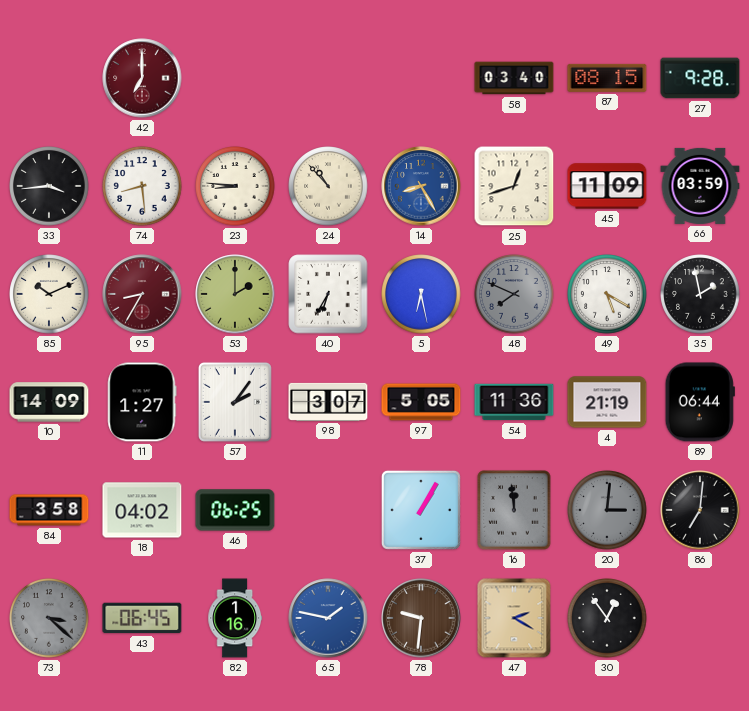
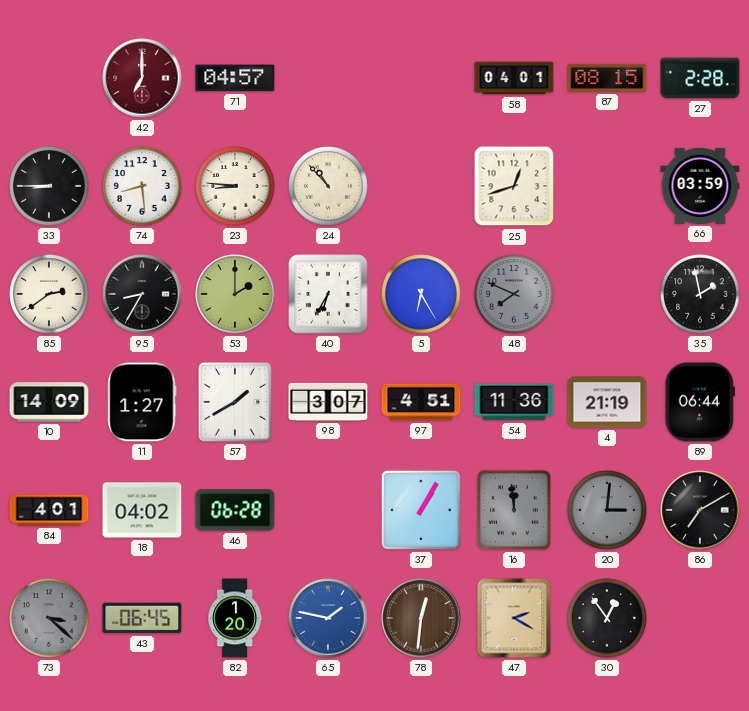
71: none -> 04:57
58: 03:40 -> 04:01
27: 9:28 -> 2:28
33: 3:44 -> 8:45
14: 8:25 -> none
45: 11:09 -> none
85: 10:11 -> 2:39
95 dial: burgundy -> black
5: 6:28 -> 6:25
49: 5:20 -> none
57: 2:06 -> 1:40
97: 5:05 -> 4:51
84: 3:58 -> 4:01
46: 06:25 -> 06:28
86: 7:01 -> 7:10
82: 1:16 -> 1:20
78: 9:31 -> 12:31
